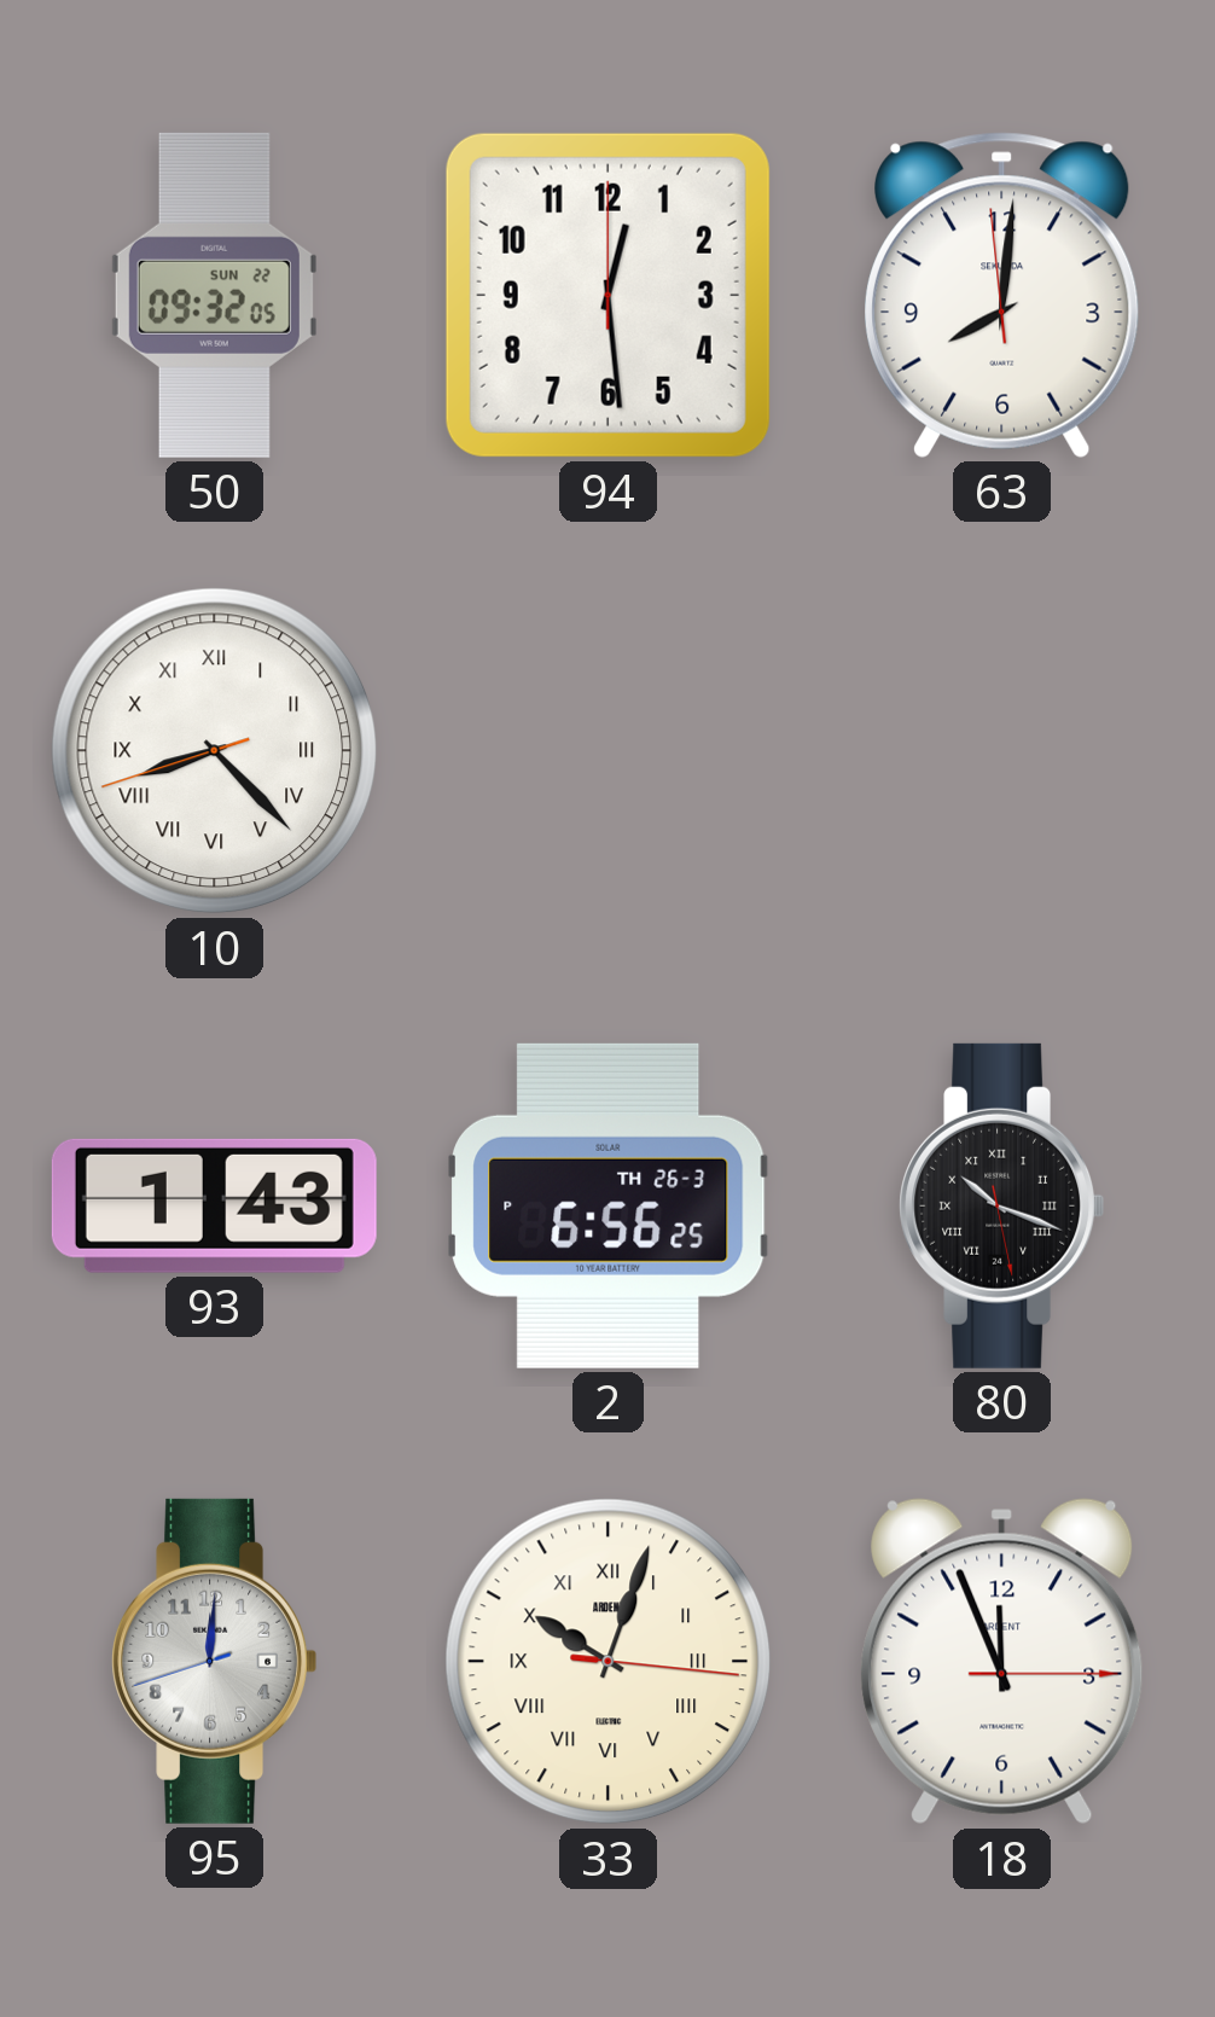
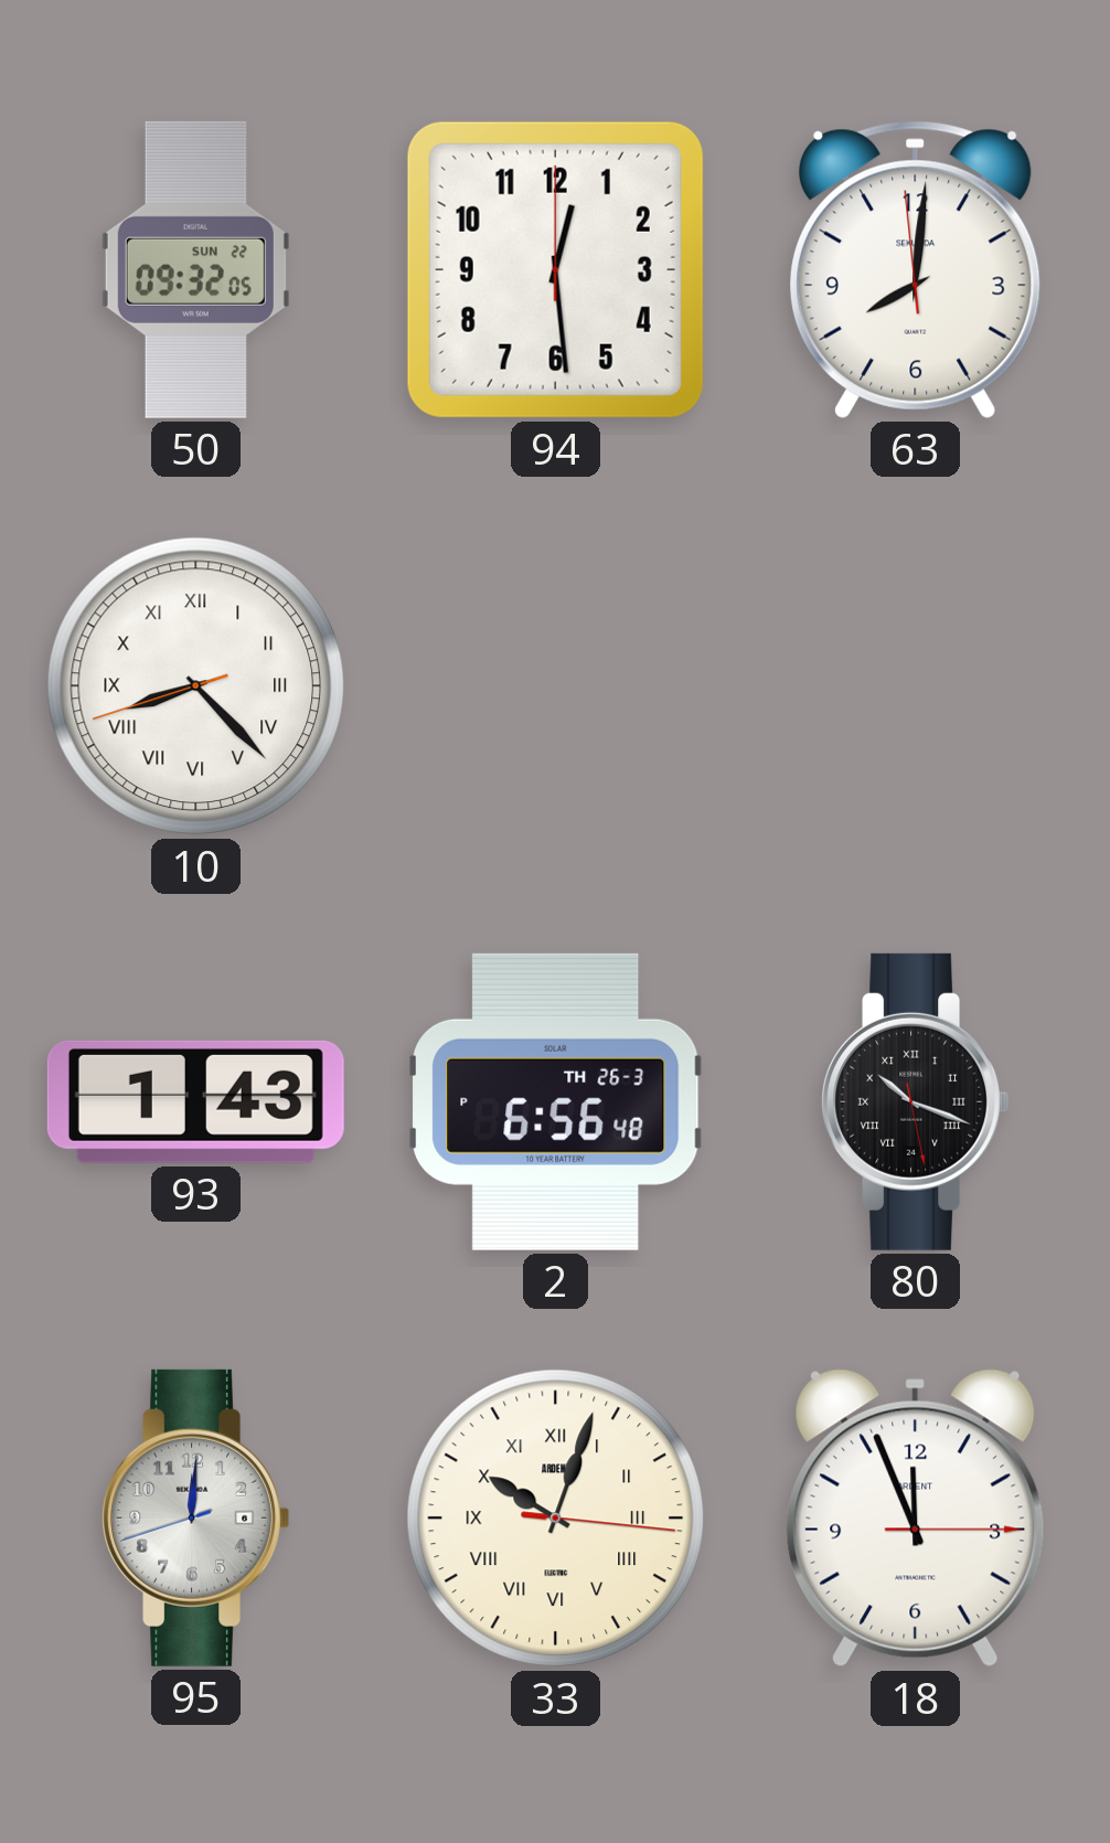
2: 6:56:25 PM -> 6:56:48 PM
